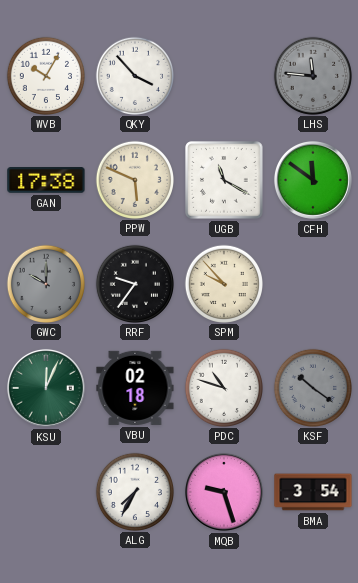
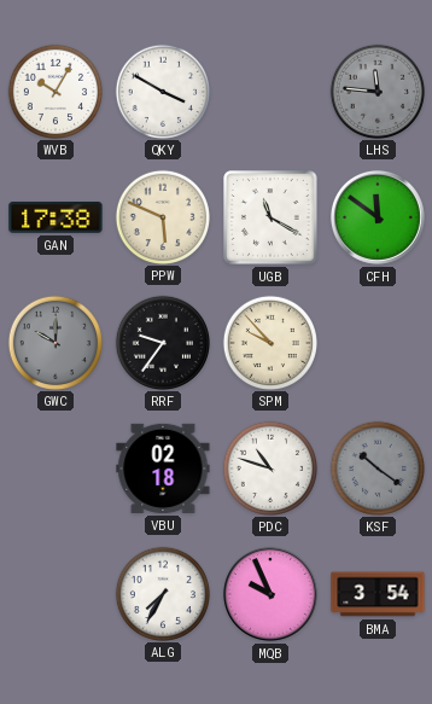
QKY: 3:53 -> 3:50
KSU: 12:04 -> none
MQB: 9:27 -> 9:56
